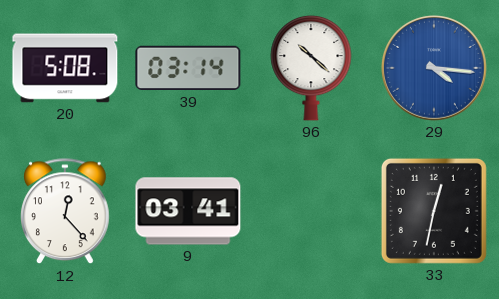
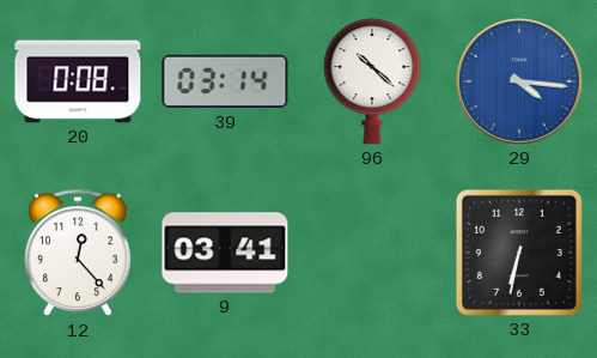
20: 5:08 -> 0:08
33: 12:32 -> 6:32
